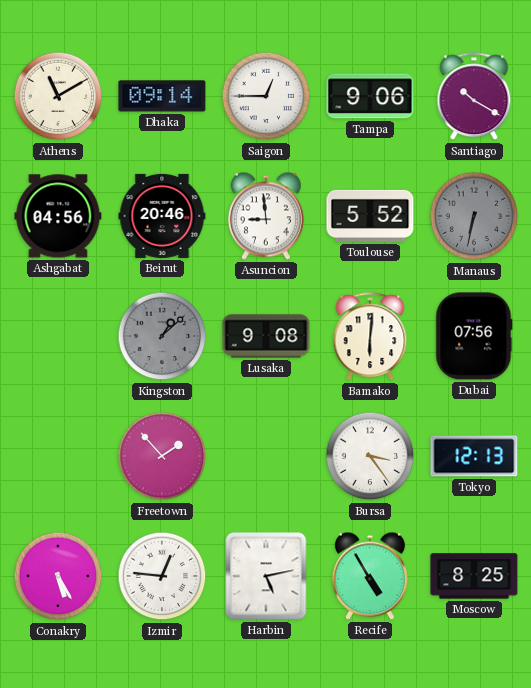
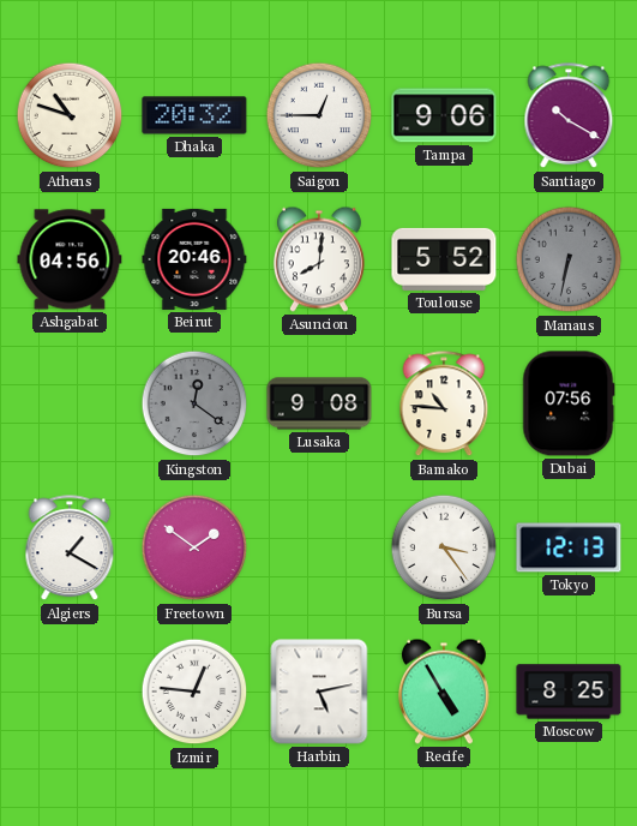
Athens: 11:10 -> 10:48
Dhaka: 09:14 -> 20:32
Asuncion: 8:59 -> 8:01
Kingston: 1:08 -> 12:21
Bamako: 6:01 -> 10:46
Algiers: none -> 1:20
Freetown: 1:53 -> 1:51
Conakry: 5:25 -> none
